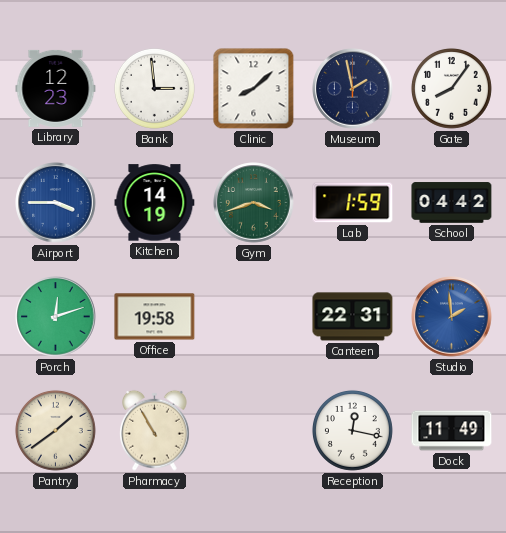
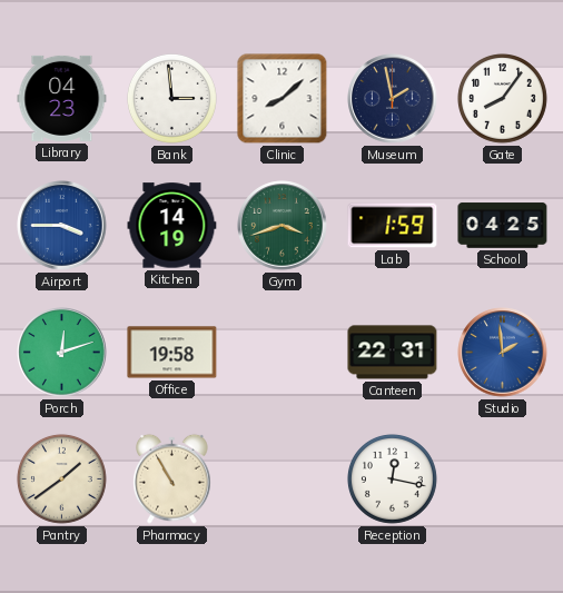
Library: 12:23 -> 04:23
School: 04:42 -> 04:25
Dock: 11:49 -> none
